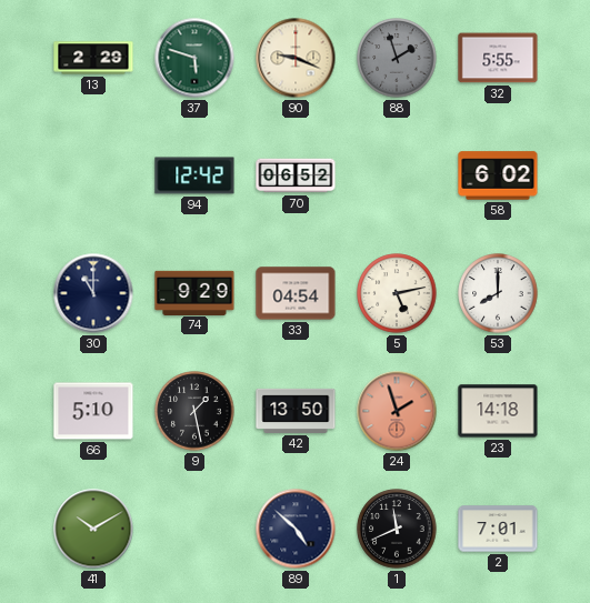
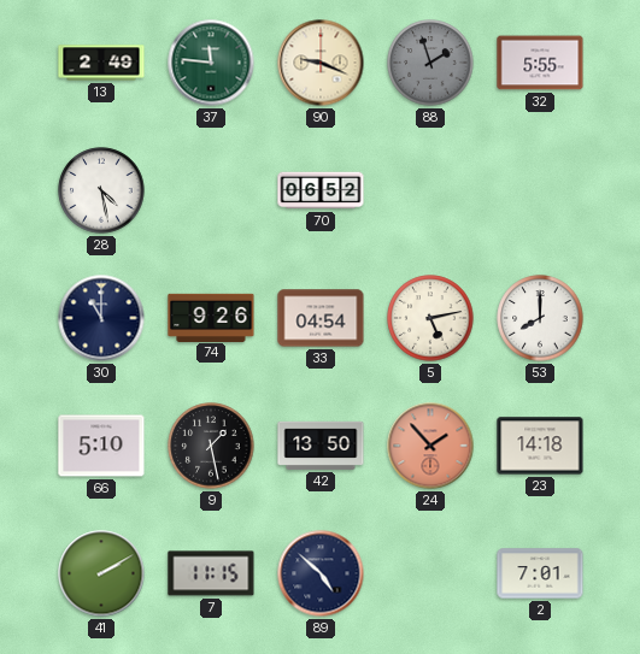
13: 2:29 -> 2:49
37: 5:48 -> 11:46
28: none -> 4:28
94: 12:42 -> none
58: 6:02 -> none
74: 9:29 -> 9:26
24: 1:57 -> 1:53
41: 10:10 -> 2:10
7: none -> 11:15
1: 11:41 -> none
